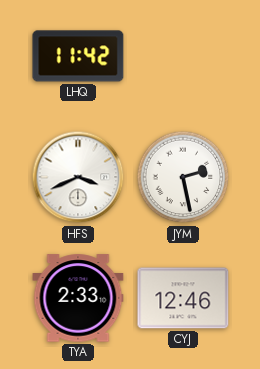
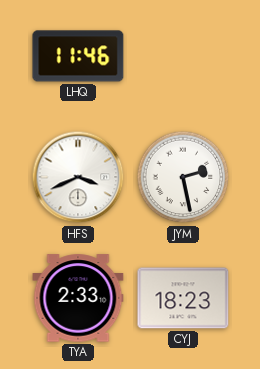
LHQ: 11:42 -> 11:46
CYJ: 12:46 -> 18:23
